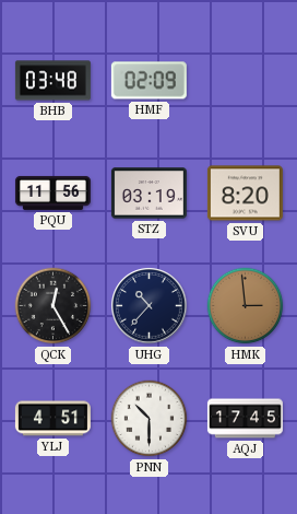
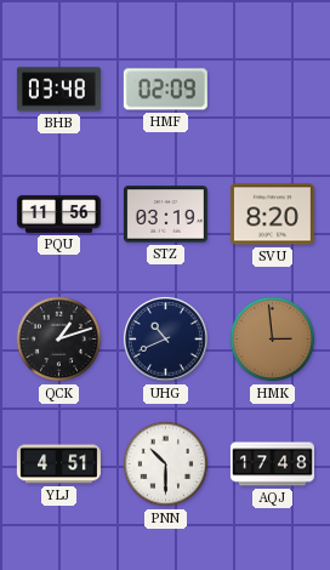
QCK: 12:25 -> 1:12
UHG: 10:37 -> 10:41
AQJ: 17:45 -> 17:48
